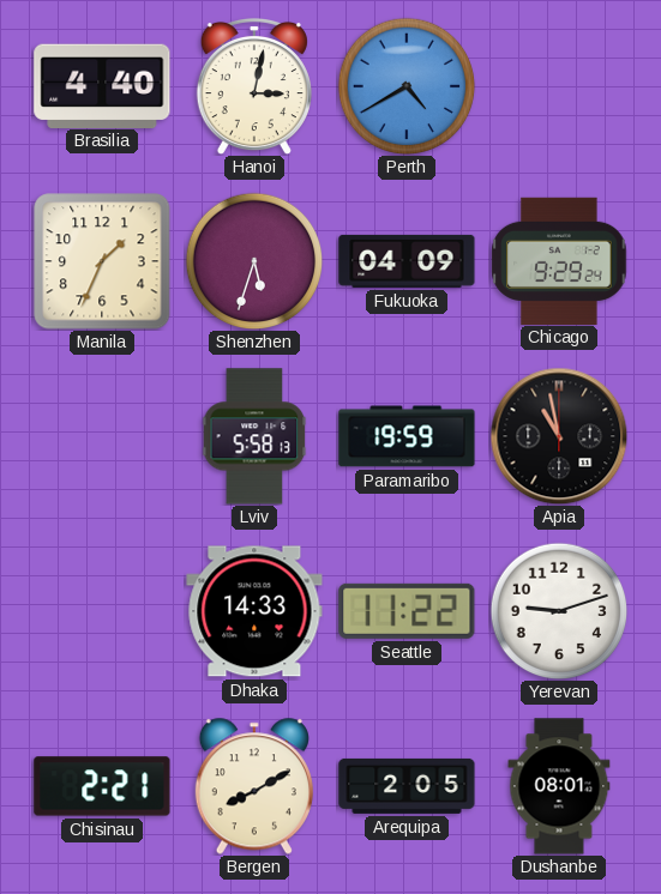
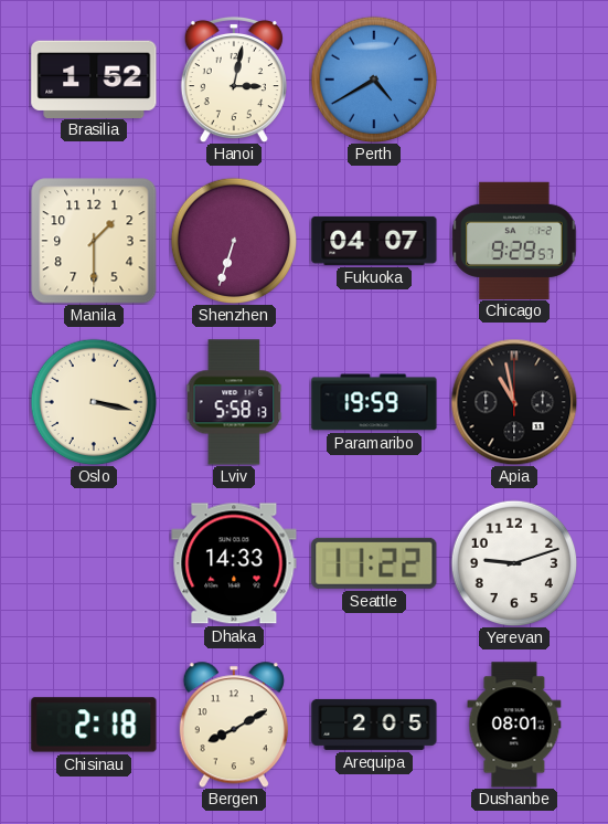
Brasilia: 4:40 -> 1:52
Manila: 1:34 -> 1:30
Shenzhen: 5:33 -> 6:33
Fukuoka: 04:09 -> 04:07
Chicago: 9:29:24 -> 9:29:57
Oslo: none -> 3:17
Chisinau: 2:21 -> 2:18
